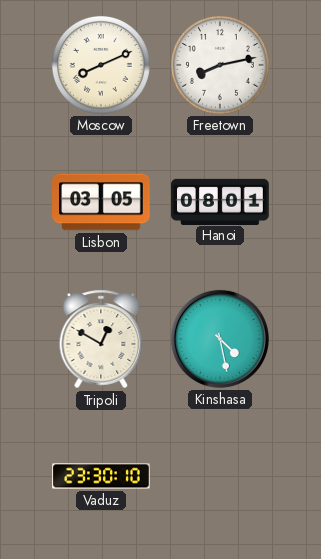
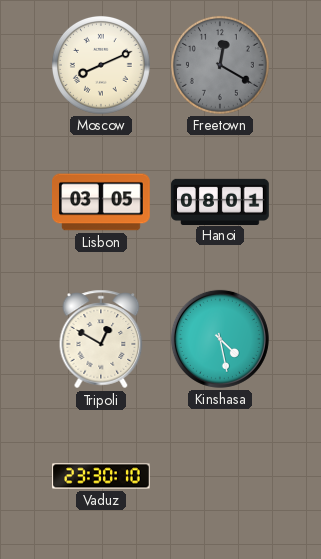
Freetown: 8:13 -> 12:20
Freetown dial: white -> grey
